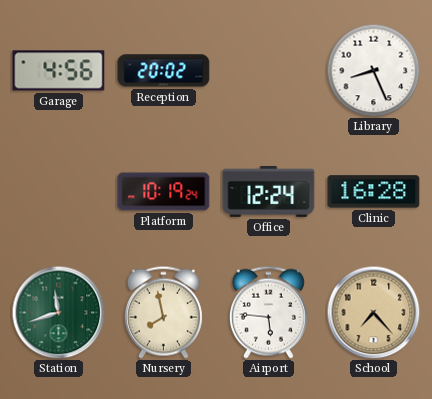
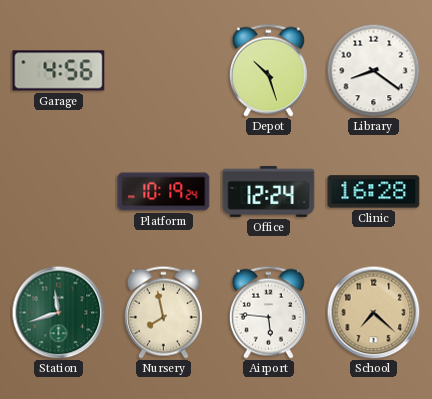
Reception: 20:02 -> none
Depot: none -> 10:27
Library: 8:26 -> 8:21
School: 7:23 -> 7:22
